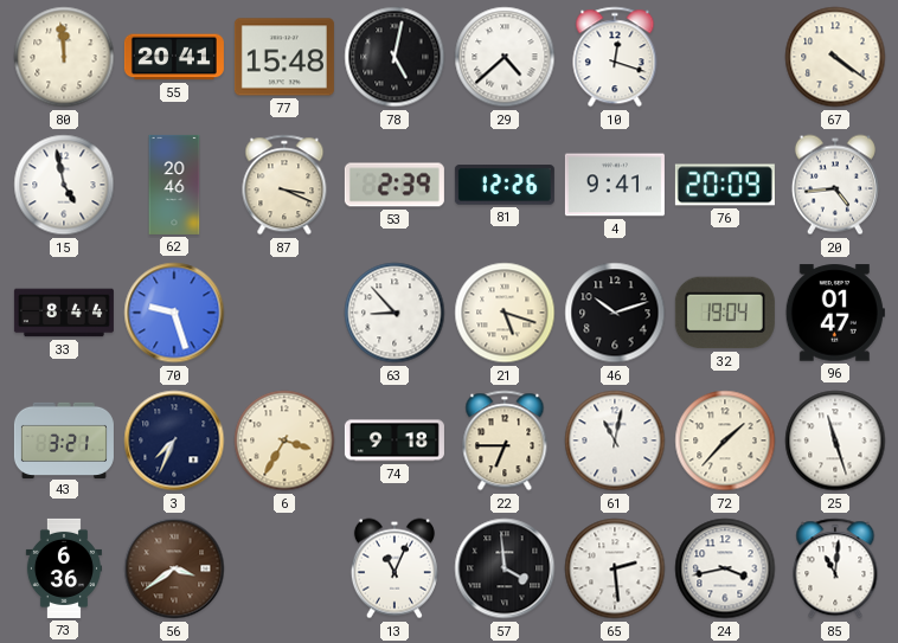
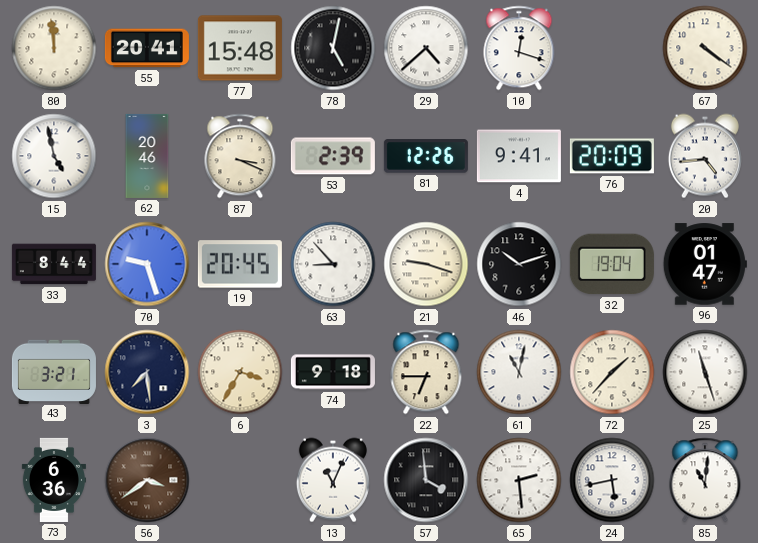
19: none -> 20:45
21: 5:18 -> 9:18
3: 7:34 -> 7:29
24: 3:43 -> 5:43
